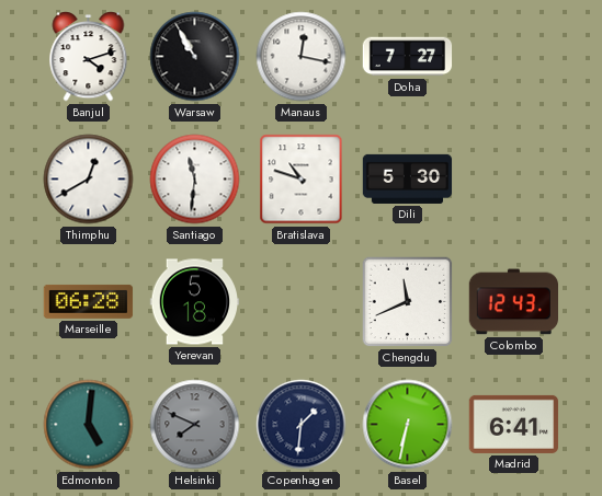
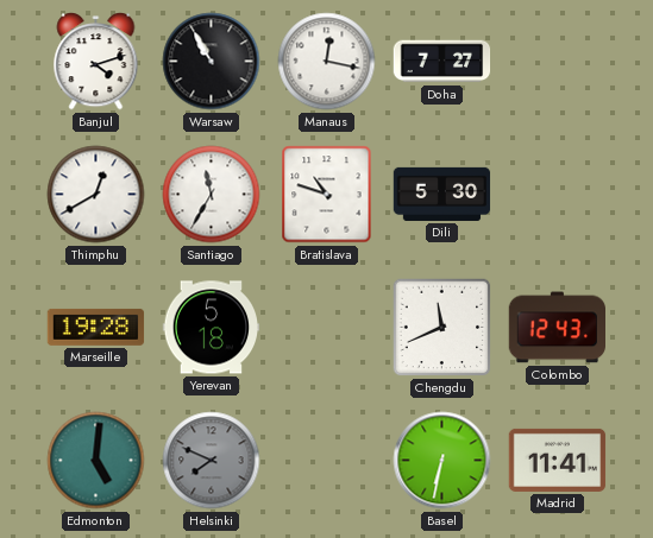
Santiago: 11:31 -> 11:35
Marseille: 06:28 -> 19:28
Copenhagen: 1:31 -> none
Madrid: 6:41 -> 11:41
